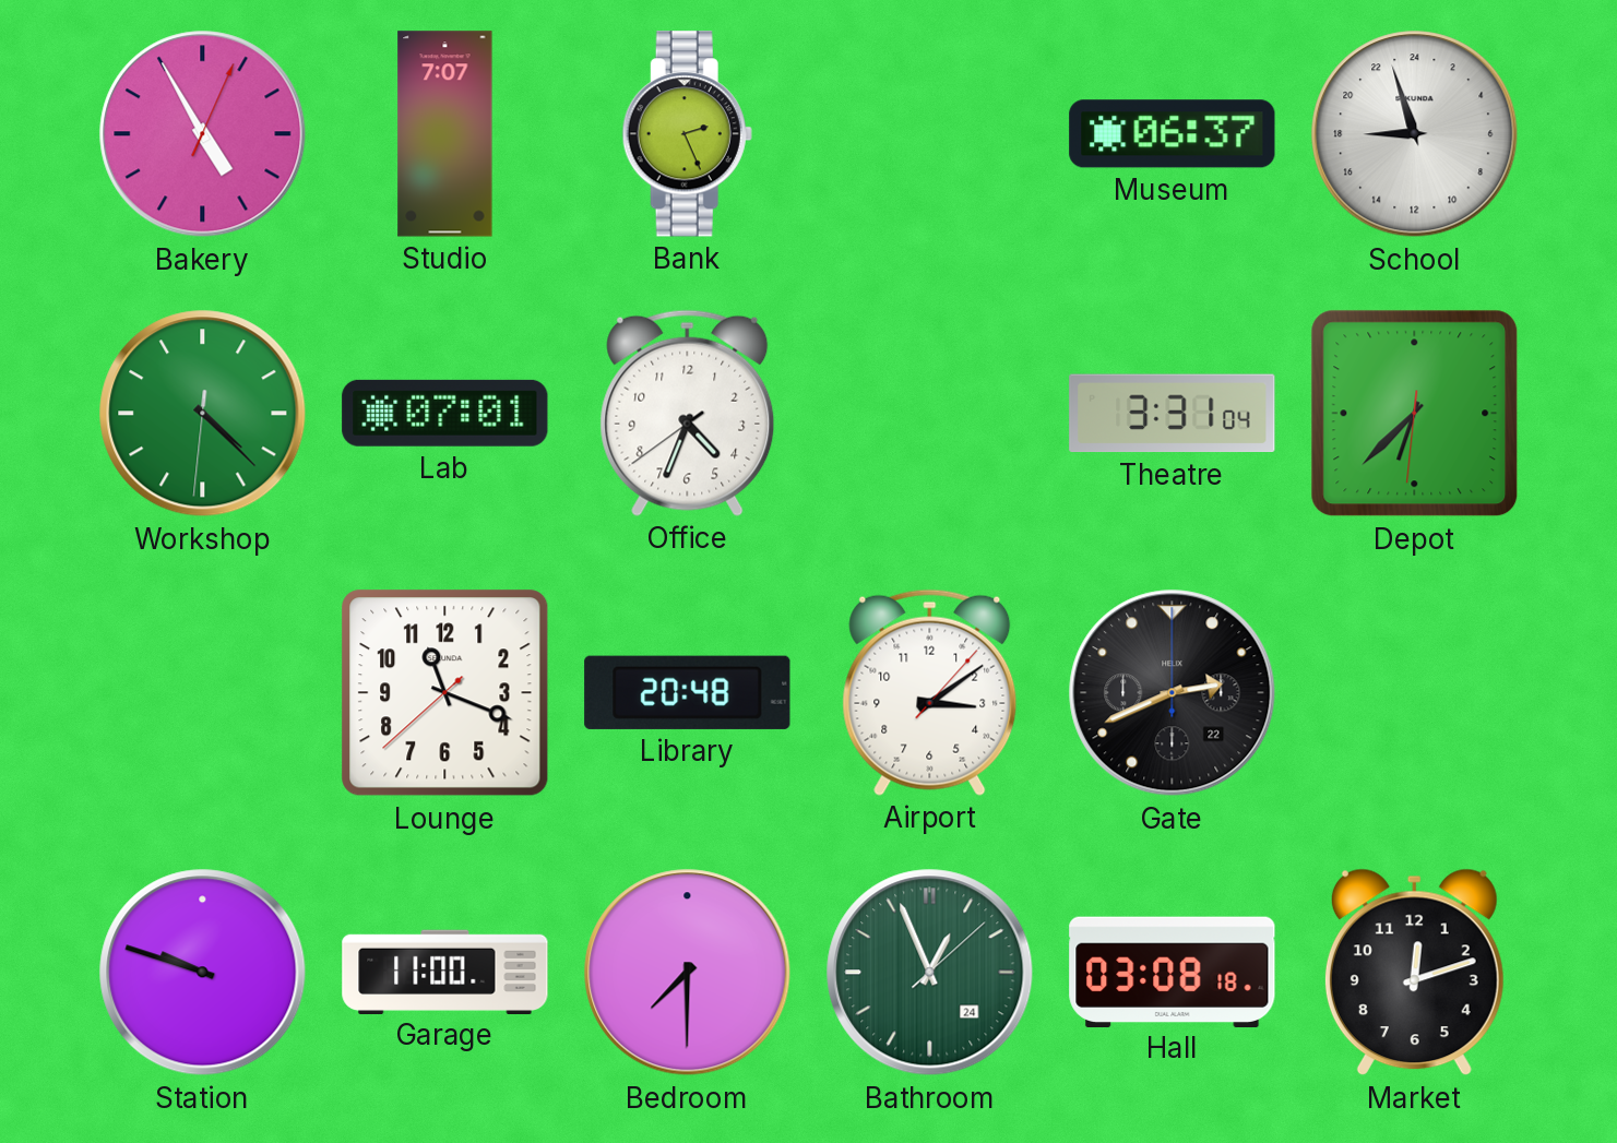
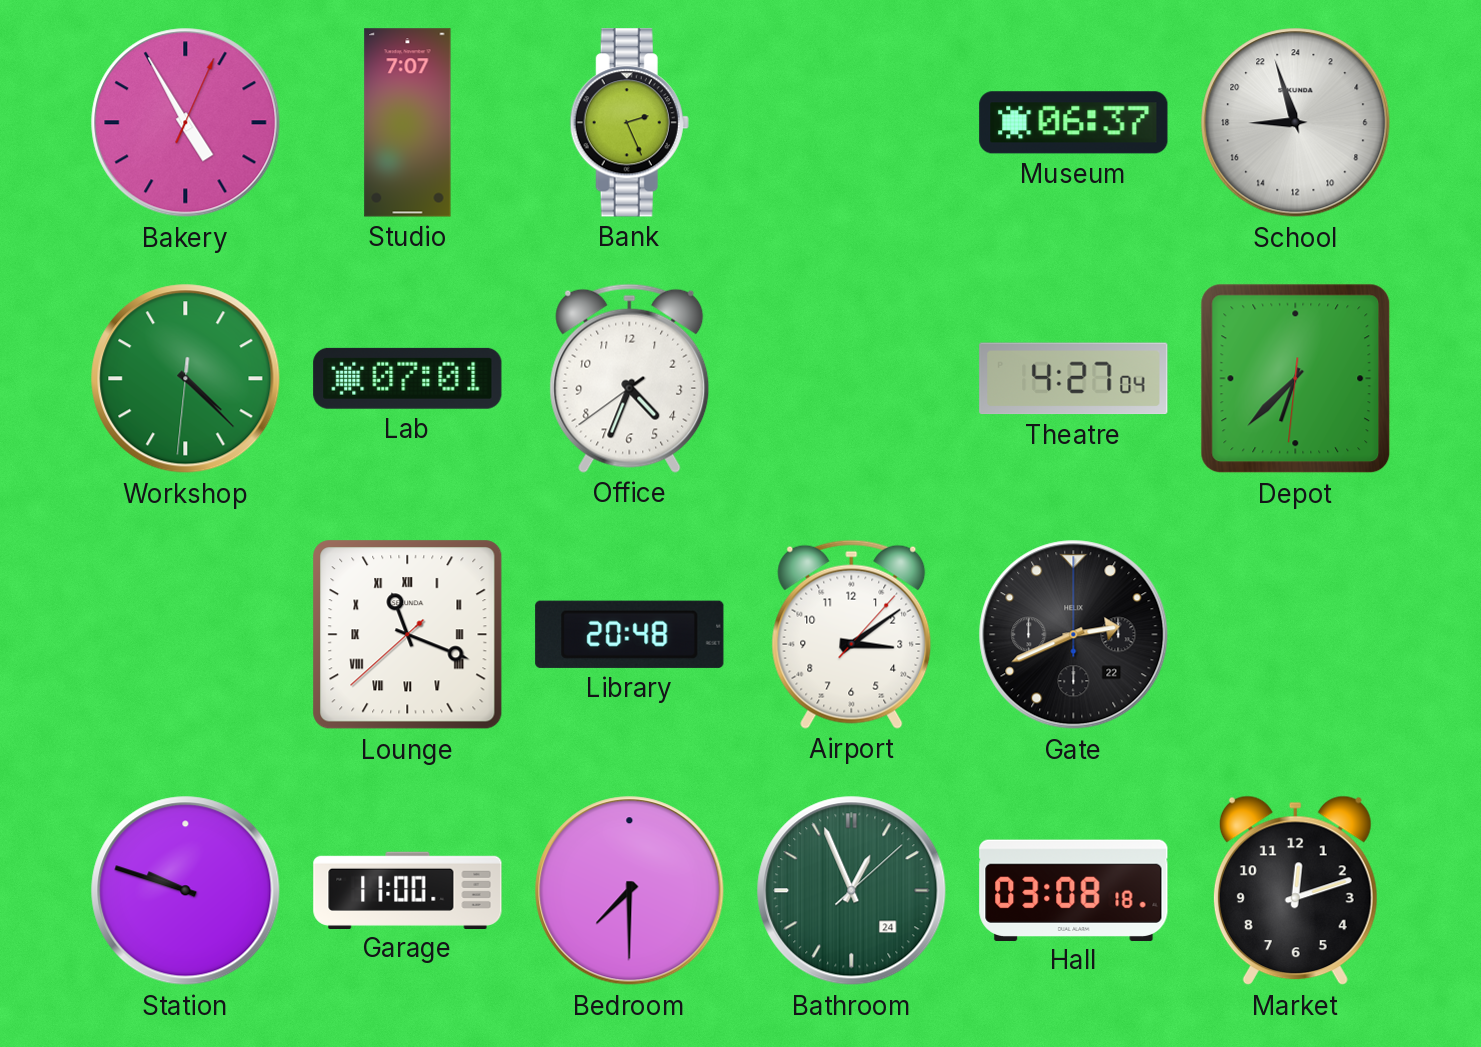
Theatre: 3:31 -> 4:27
Lounge numerals: Arabic -> Roman
